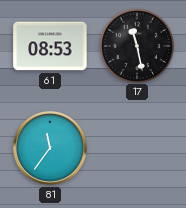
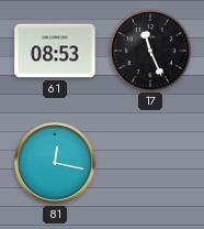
17: 11:28 -> 11:26
81: 11:36 -> 12:17
